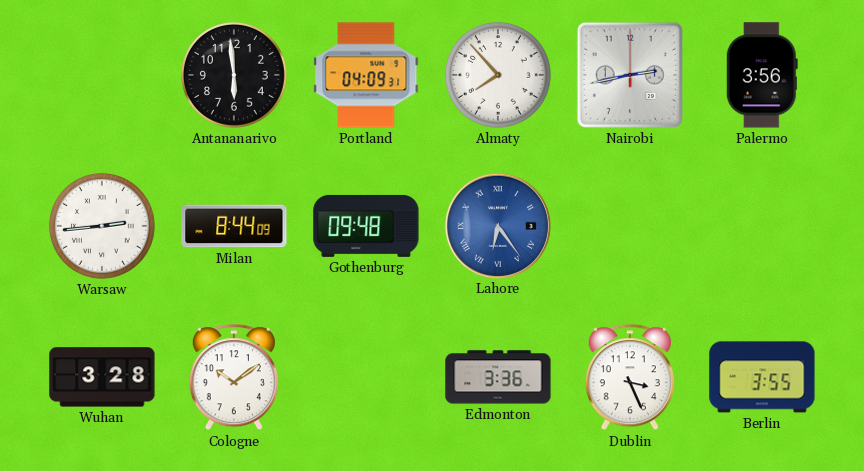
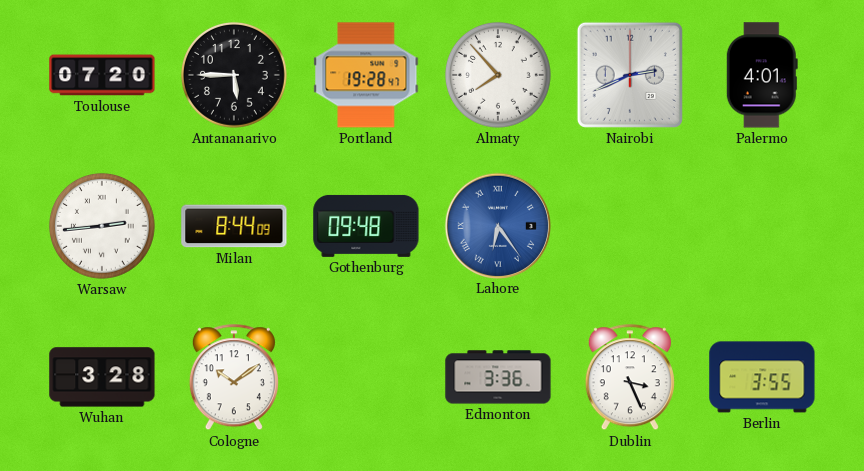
Toulouse: none -> 07:20
Antananarivo: 5:59 -> 5:45
Portland: 04:09 -> 19:28
Nairobi: 2:43 -> 2:41
Palermo: 3:56 -> 4:01
